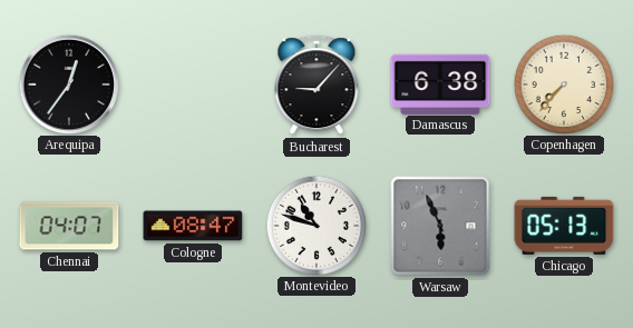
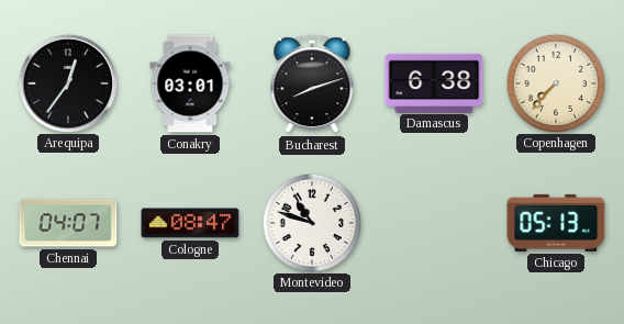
Conakry: none -> 03:01
Bucharest: 9:07 -> 8:12
Warsaw: 5:56 -> none
